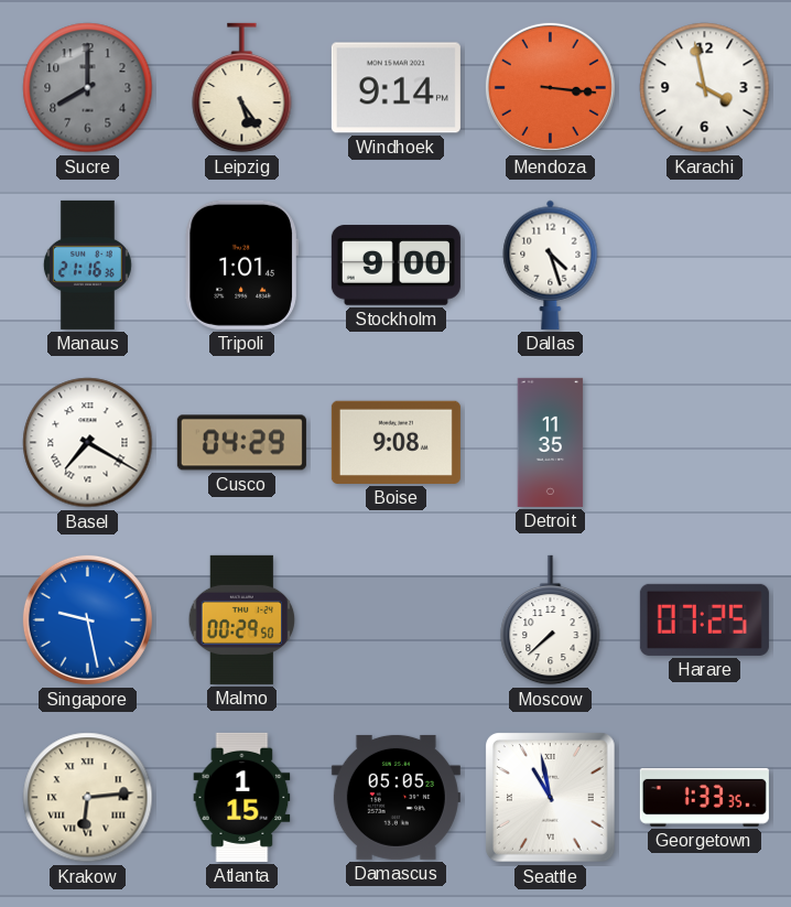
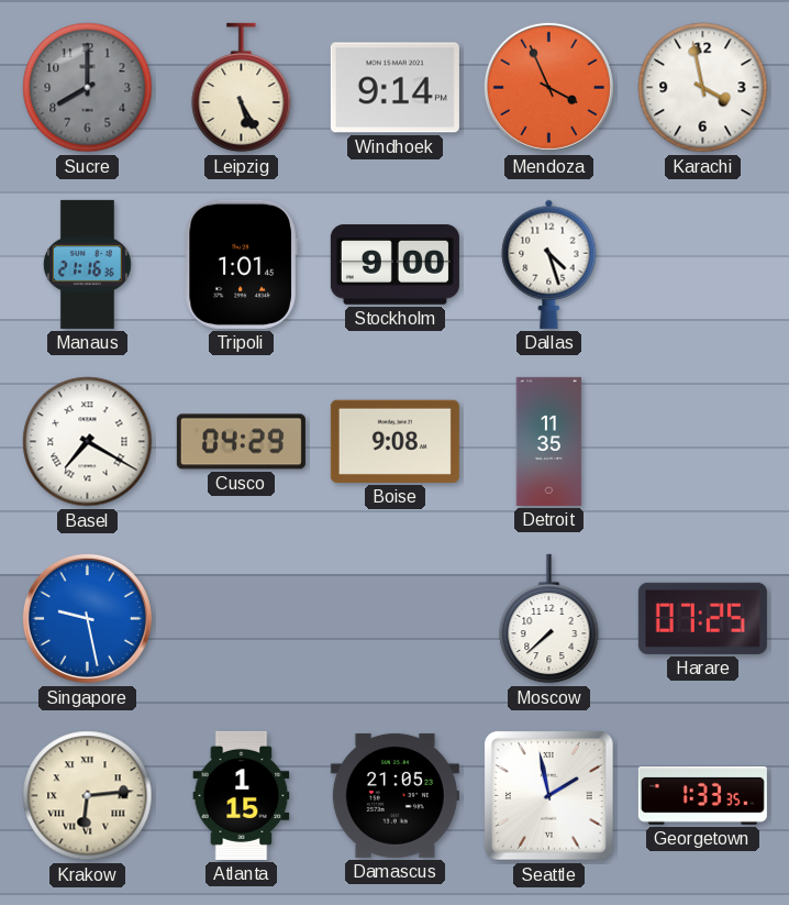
Leipzig: 5:24 -> 5:25
Mendoza: 3:16 -> 3:56
Malmo: 00:29 -> none
Damascus: 05:05 -> 21:05
Seattle: 10:58 -> 1:58
